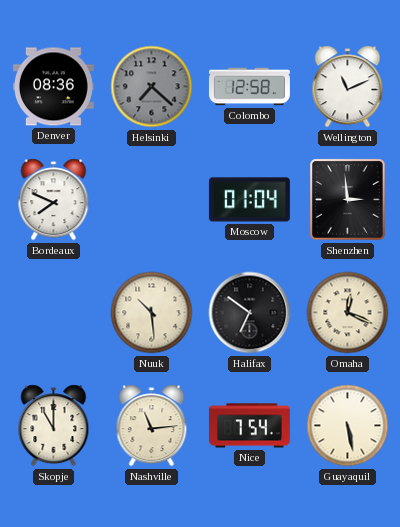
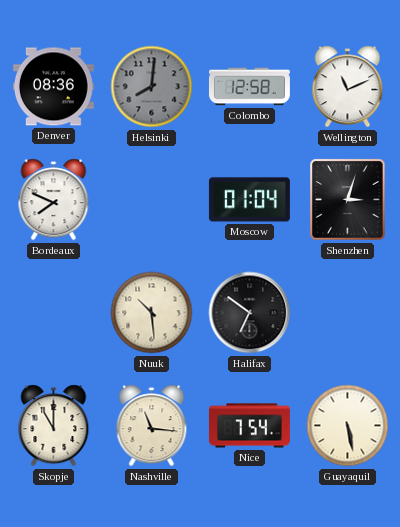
Helsinki: 7:22 -> 8:01
Shenzhen: 2:59 -> 3:03
Omaha: 12:19 -> none
Nashville: 11:14 -> 11:16
